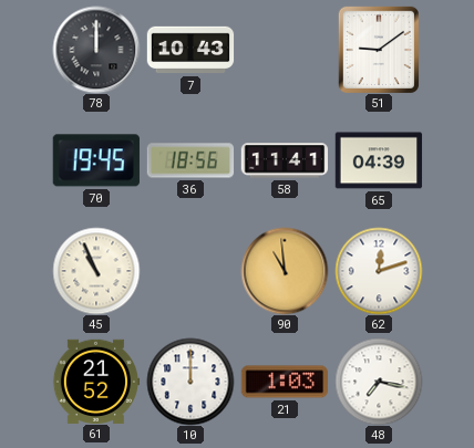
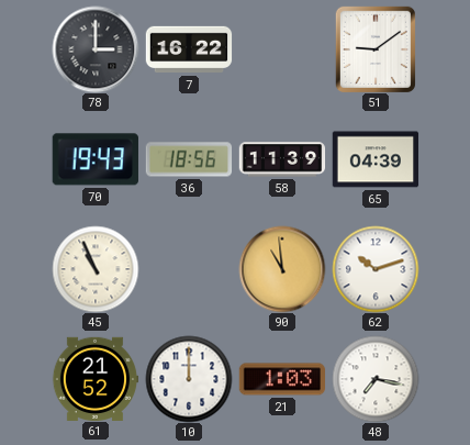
78: 12:00 -> 3:00
7: 10:43 -> 16:22
70: 19:45 -> 19:43
58: 11:41 -> 11:39
62: 12:12 -> 10:12
